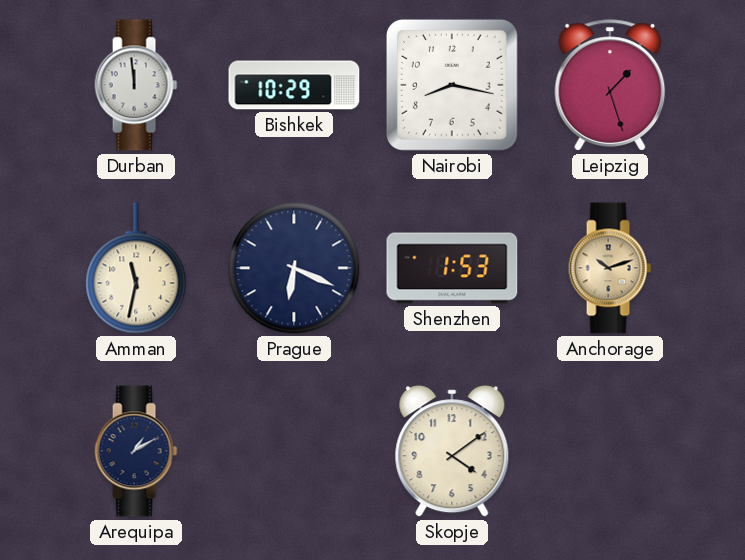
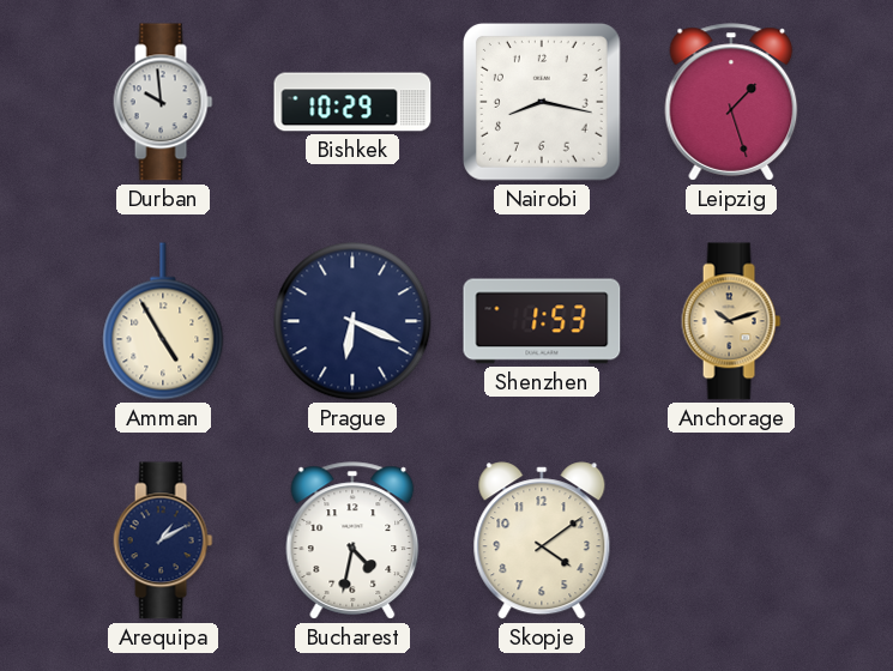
Durban: 11:59 -> 9:59
Amman: 11:32 -> 4:55
Bucharest: none -> 4:32
